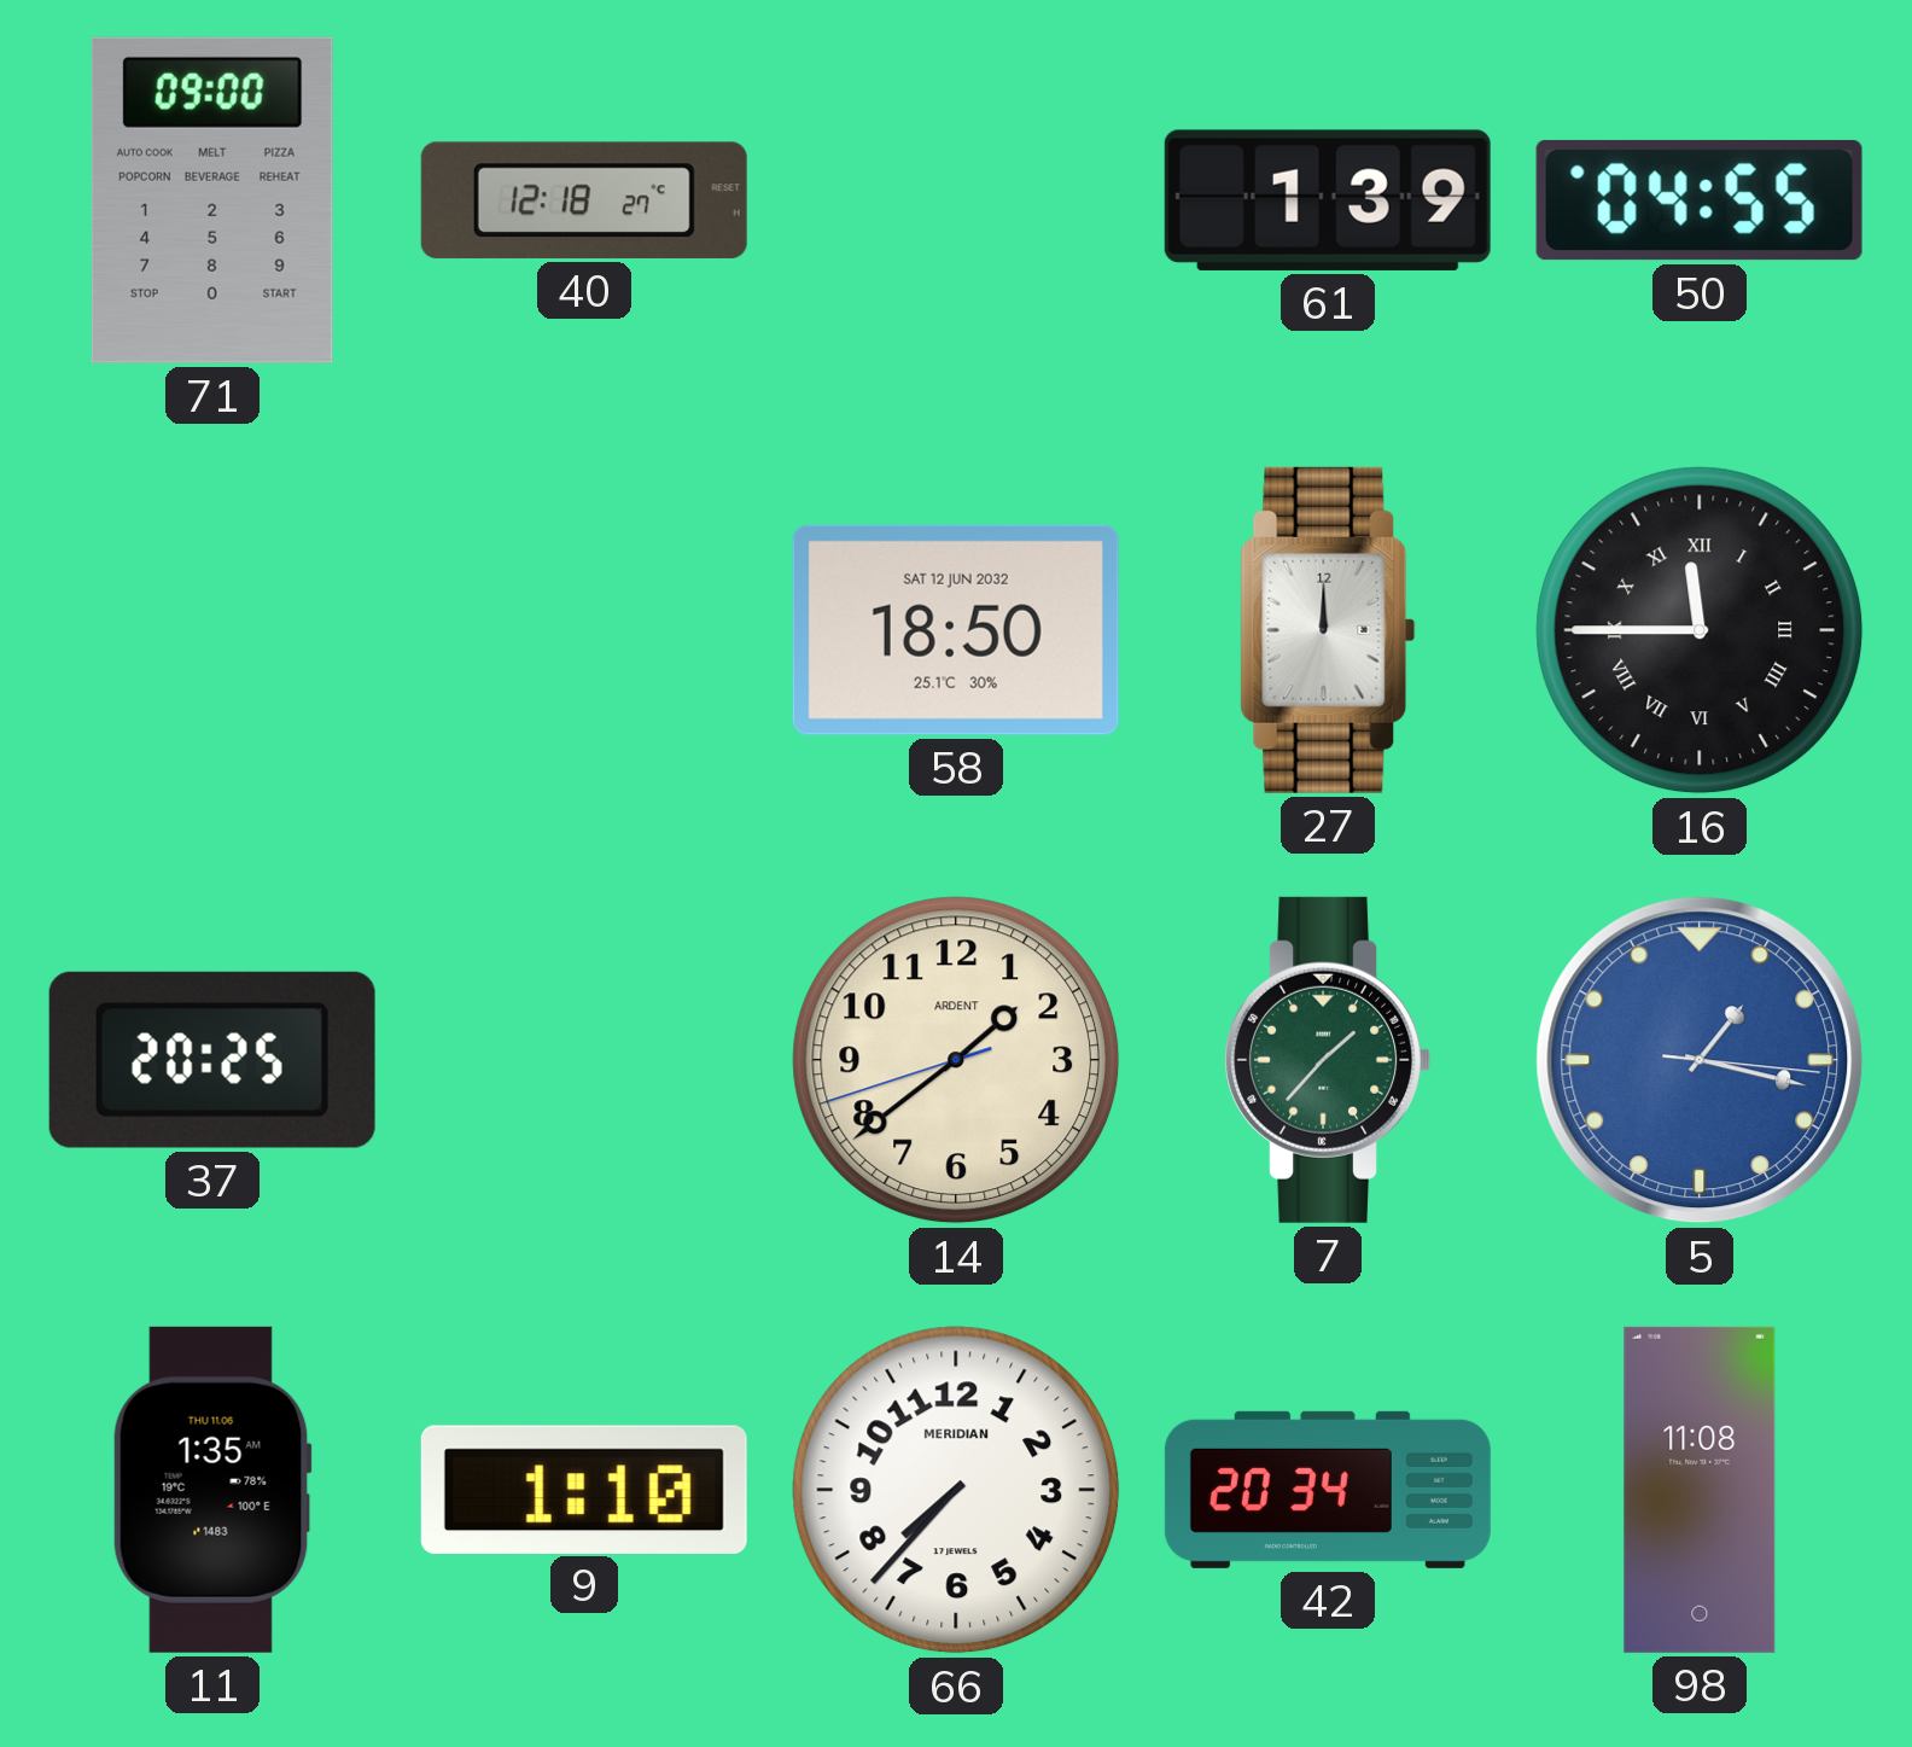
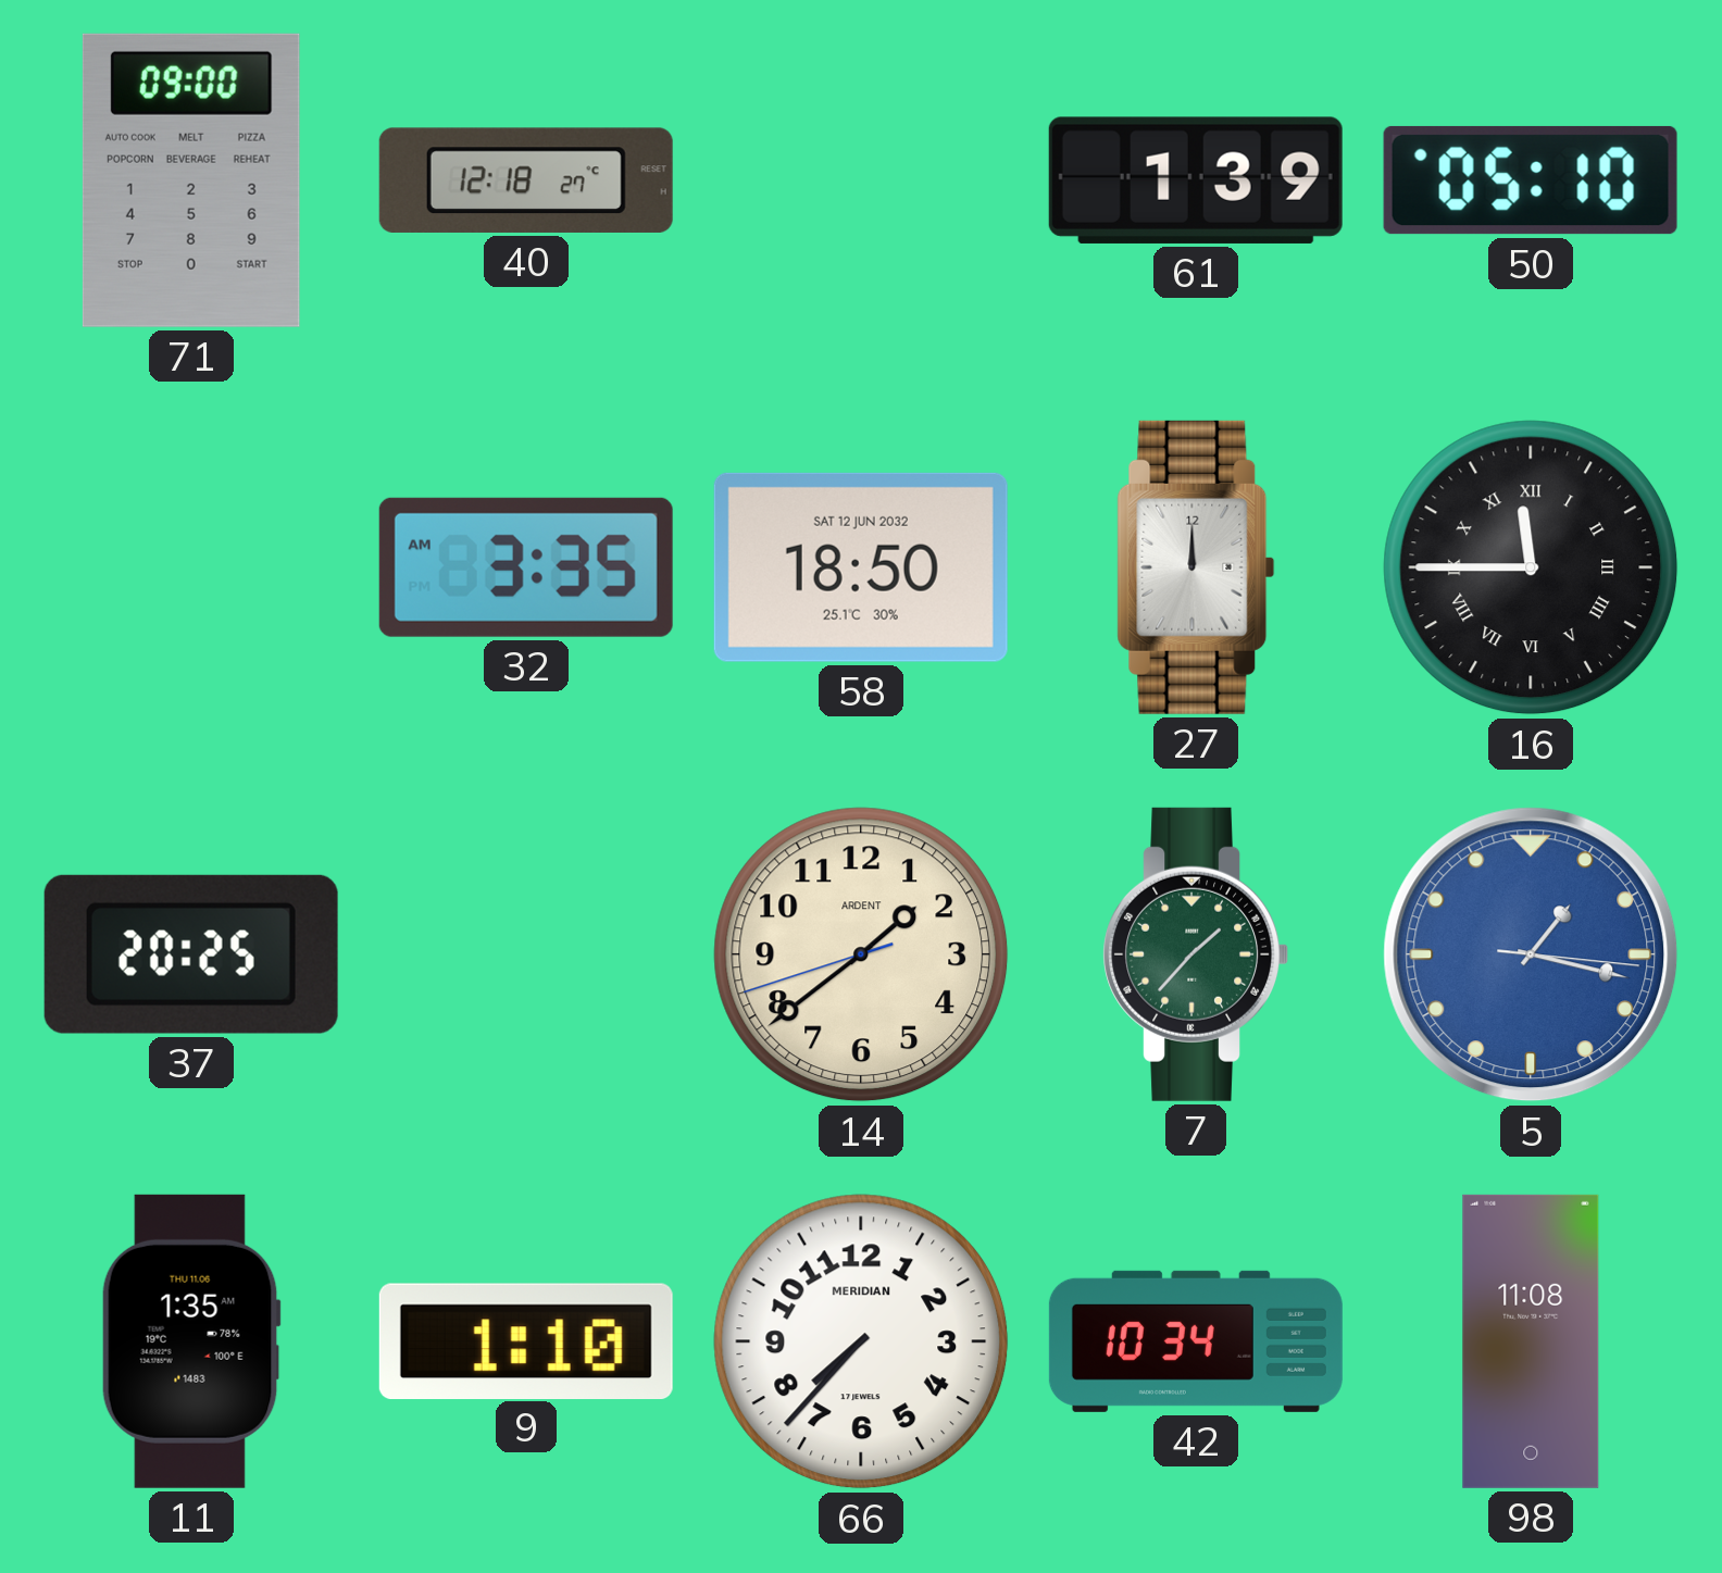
50: 04:55 -> 05:10
32: none -> 3:35
42: 20:34 -> 10:34
